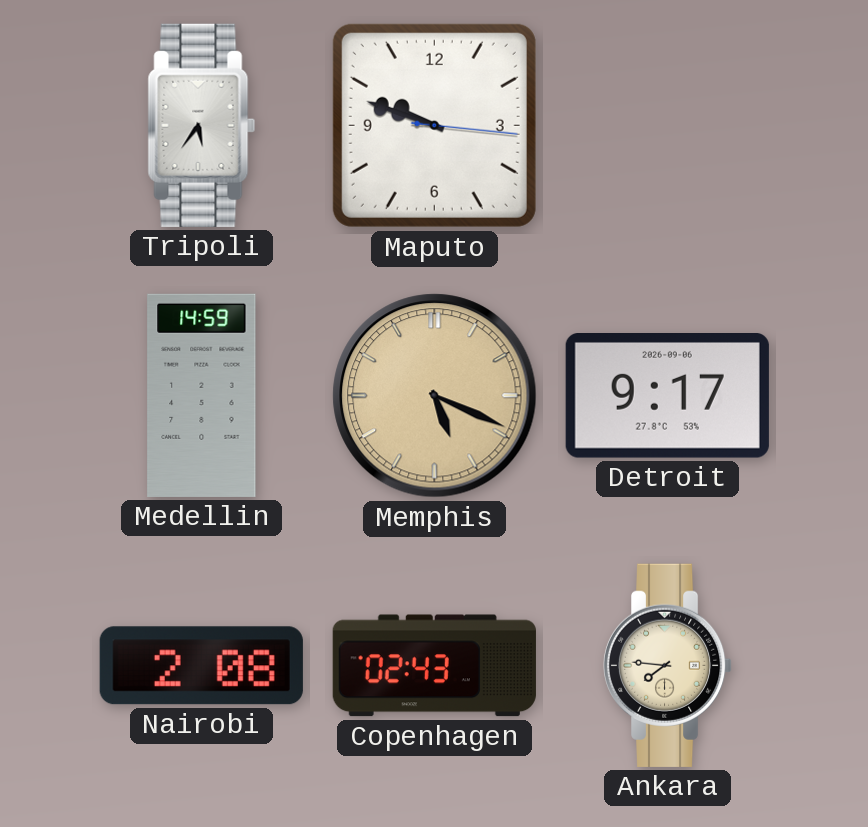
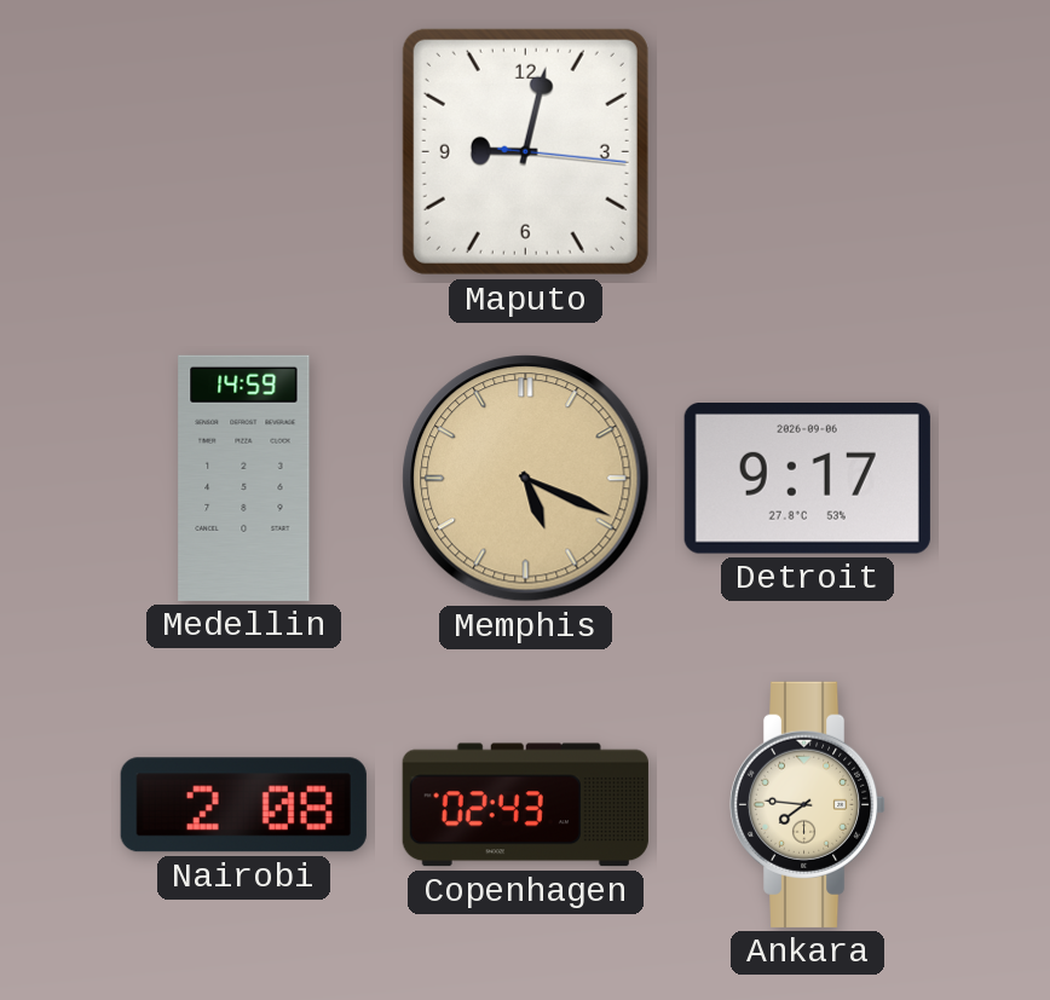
Tripoli: 5:36 -> none
Maputo: 9:48 -> 9:02
